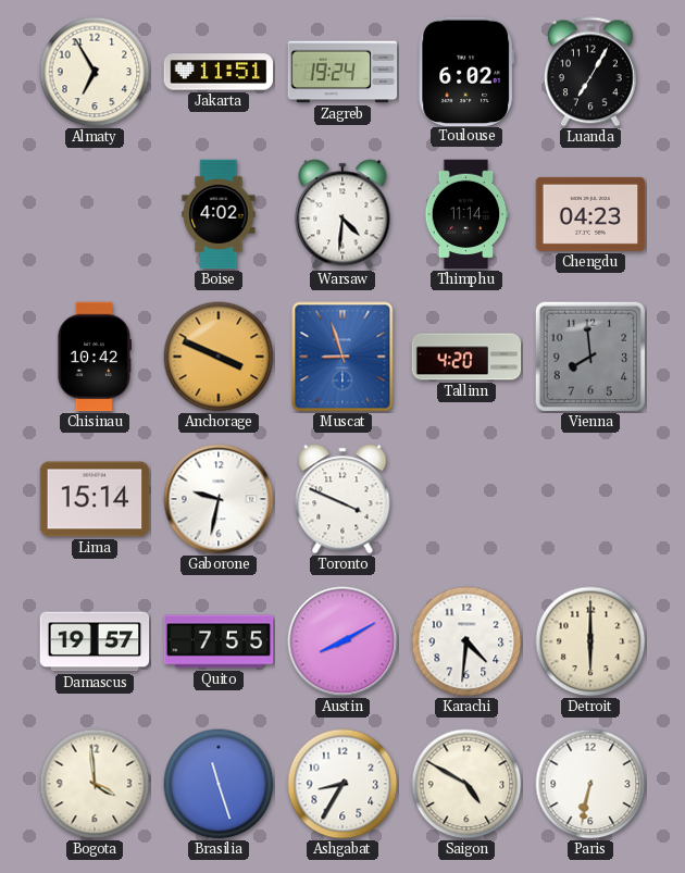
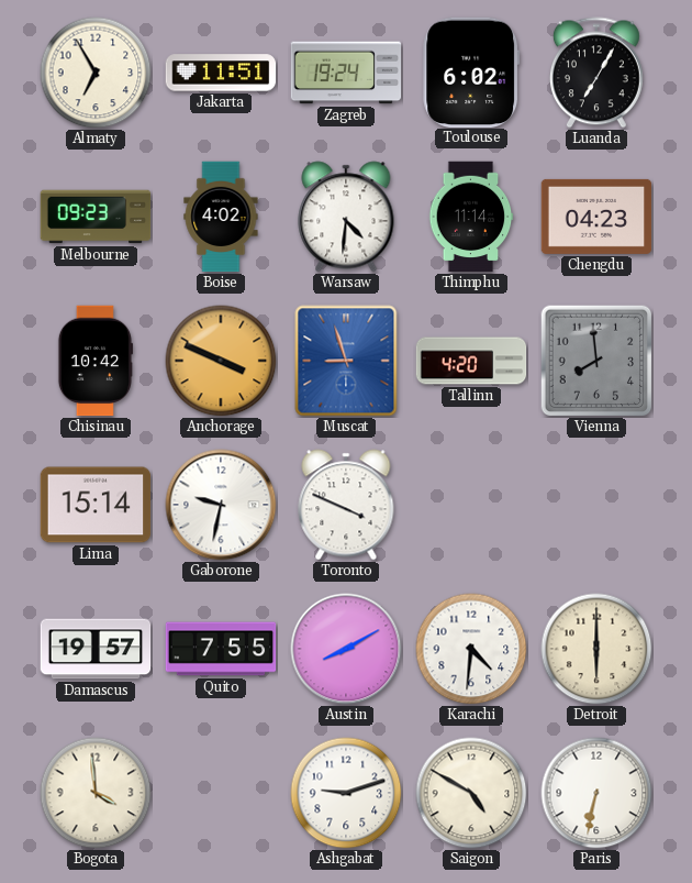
Melbourne: none -> 09:23
Brasilia: 11:27 -> none
Ashgabat: 8:35 -> 9:12
